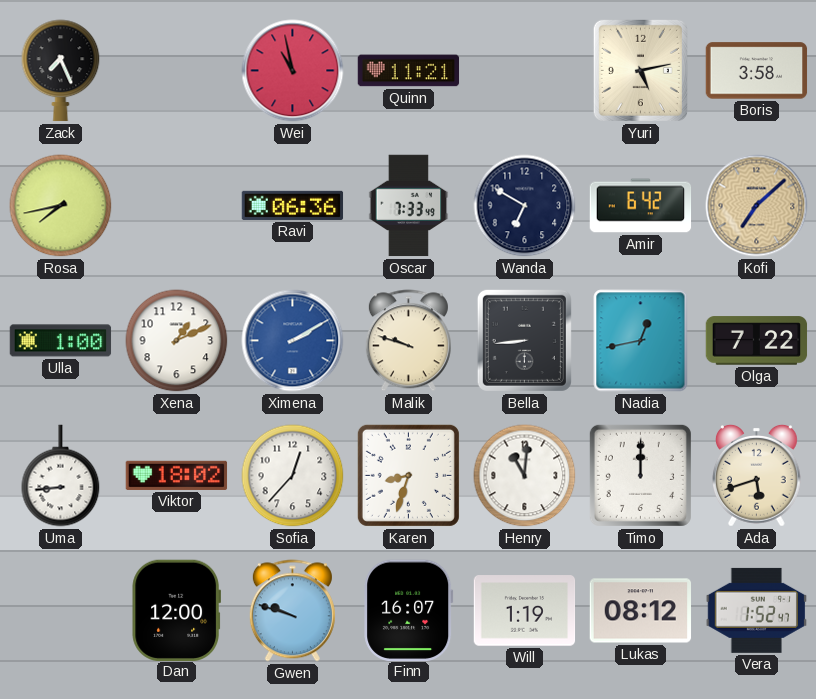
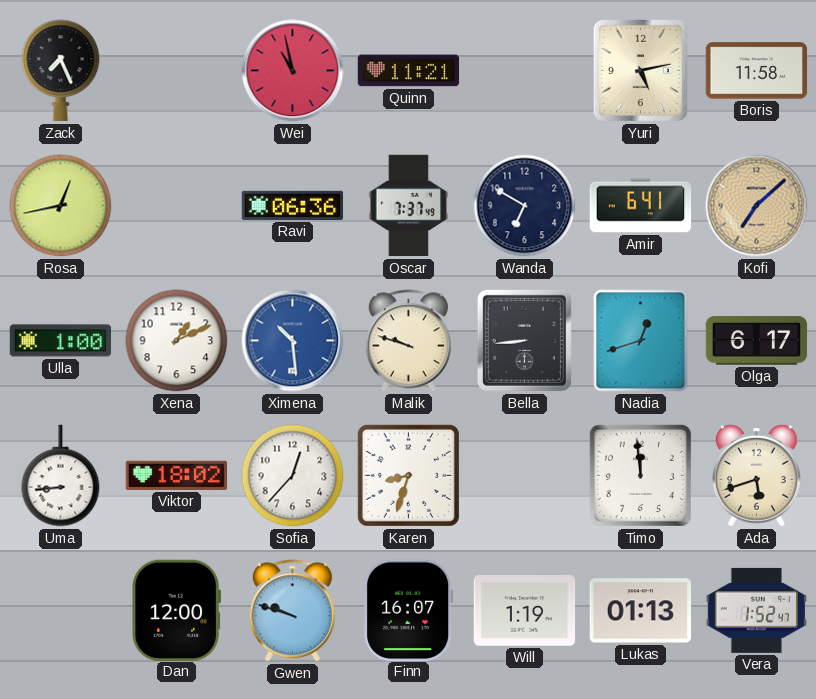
Boris: 3:58 -> 11:58
Rosa: 7:43 -> 12:43
Oscar: 7:33 -> 7:37
Amir: 6:42 -> 6:41
Ximena: 2:10 -> 10:29
Nadia: 12:43 -> 12:42
Olga: 7:22 -> 6:17
Henry: 11:01 -> none
Timo: 12:00 -> 11:59
Lukas: 08:12 -> 01:13
